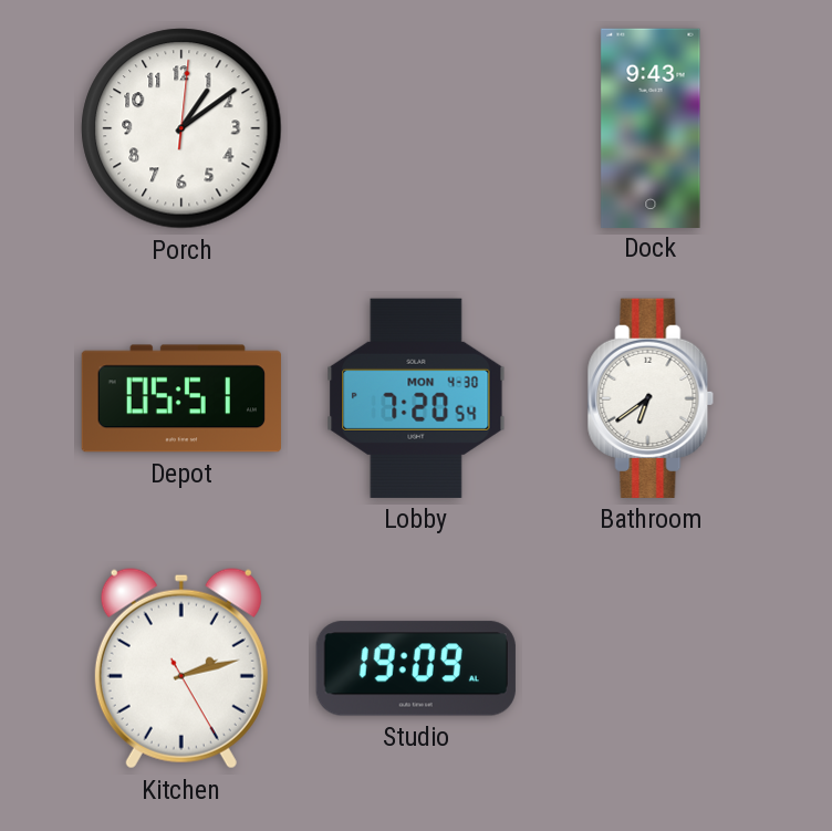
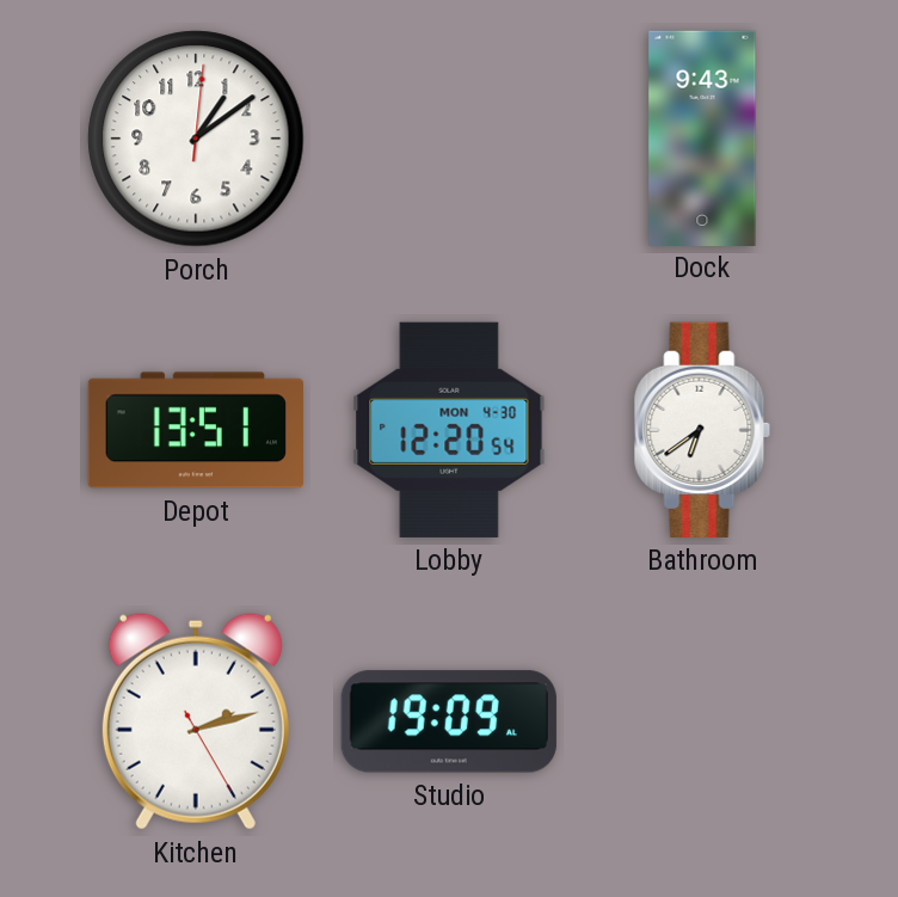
Depot: 05:51 -> 13:51
Lobby: 7:20 -> 12:20
